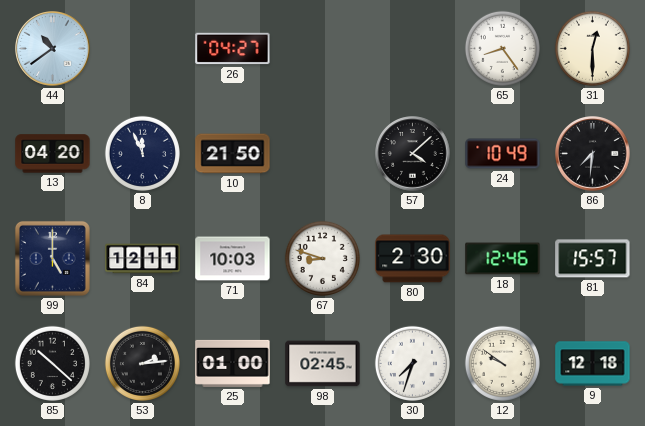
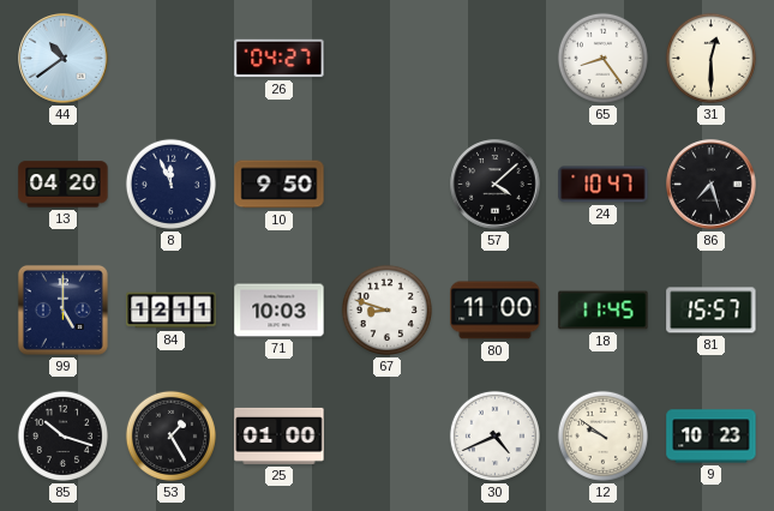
10: 21:50 -> 9:50
24: 10:49 -> 10:47
86: 7:31 -> 7:27
80: 2:30 -> 11:00
18: 12:46 -> 11:45
85: 10:22 -> 10:18
53: 2:14 -> 1:25
98: 02:45 -> none
30: 7:33 -> 4:41
9: 12:18 -> 10:23
